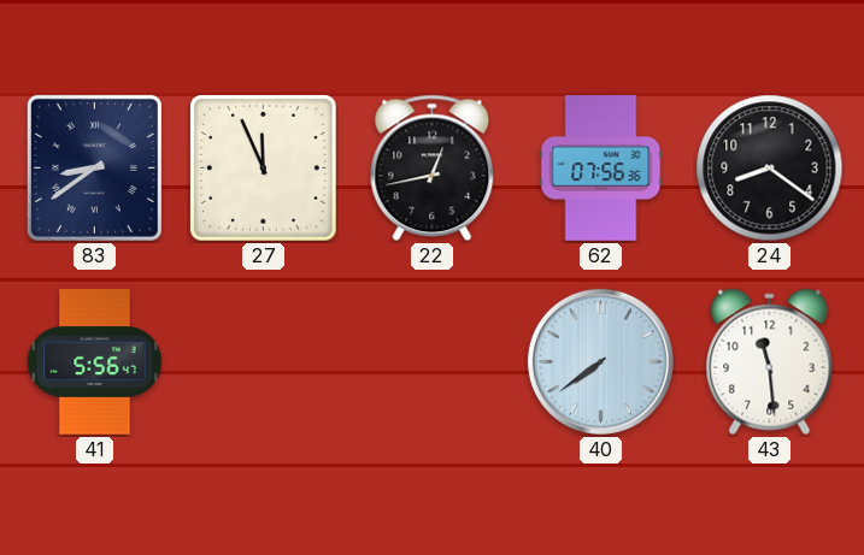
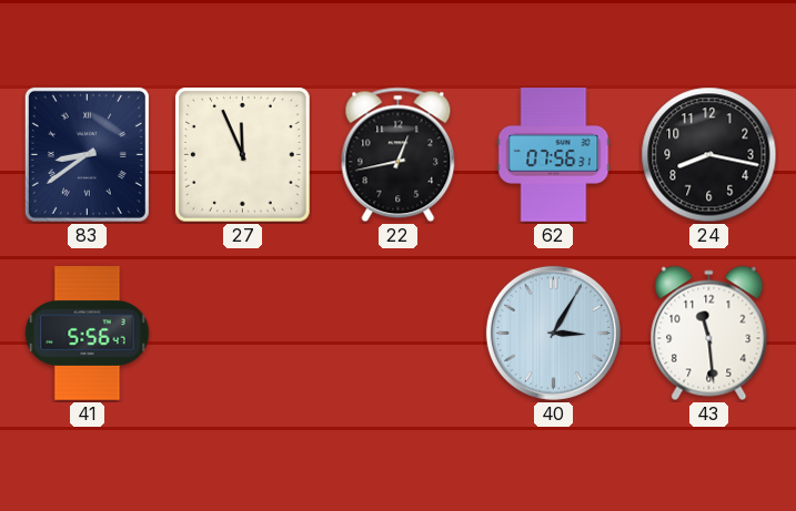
62: 07:56:36 -> 07:56:31
24: 8:21 -> 8:17
40: 7:39 -> 3:05
